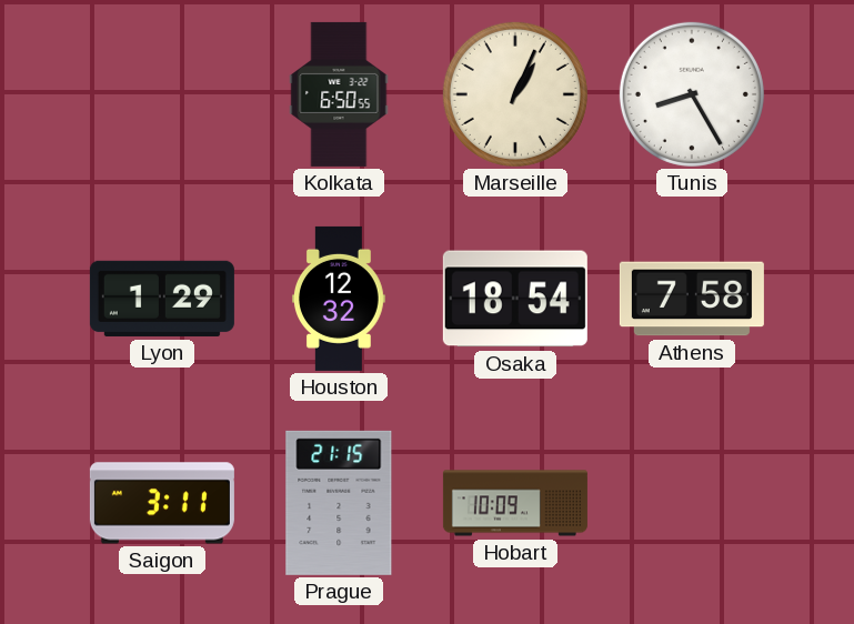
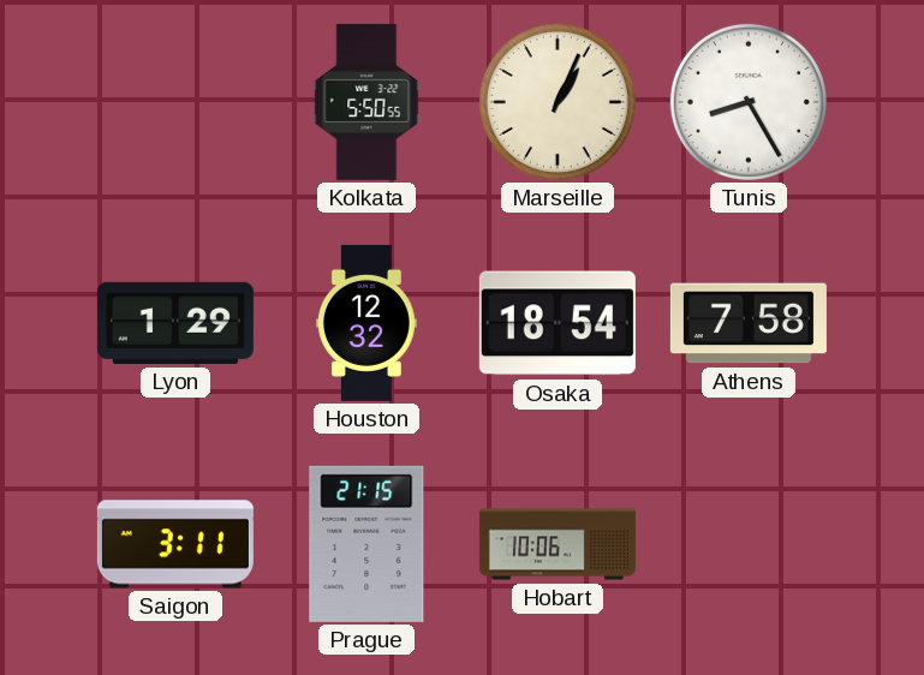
Kolkata: 6:50 -> 5:50
Hobart: 10:09 -> 10:06
